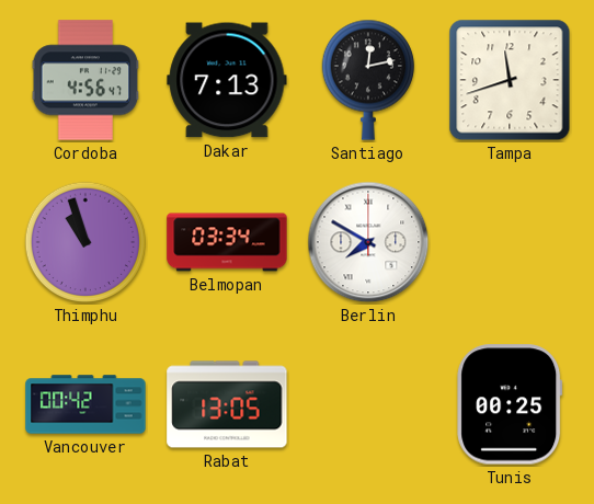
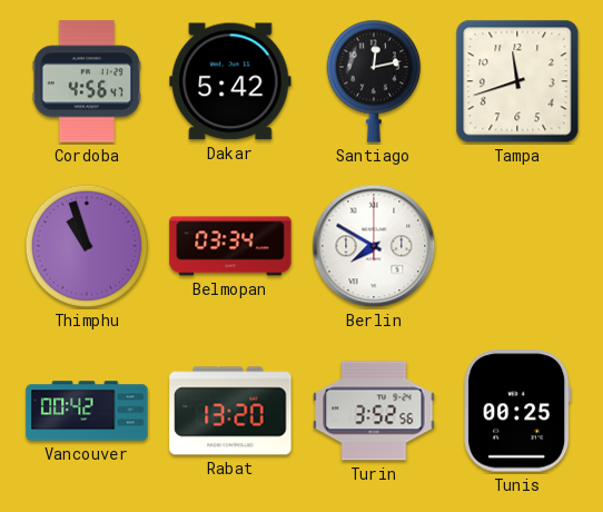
Dakar: 7:13 -> 5:42
Rabat: 13:05 -> 13:20
Turin: none -> 3:52
